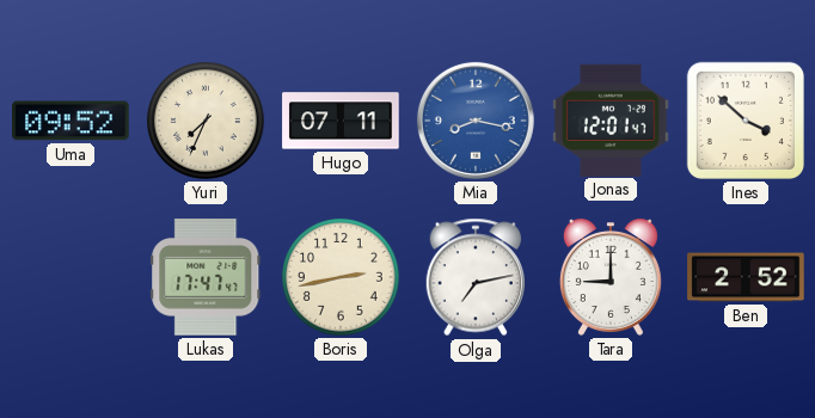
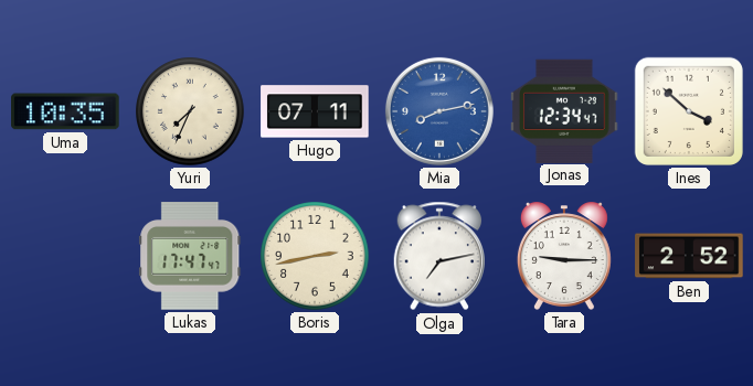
Uma: 09:52 -> 10:35
Mia: 8:17 -> 8:13
Jonas: 12:01 -> 12:34
Tara: 9:00 -> 9:15
